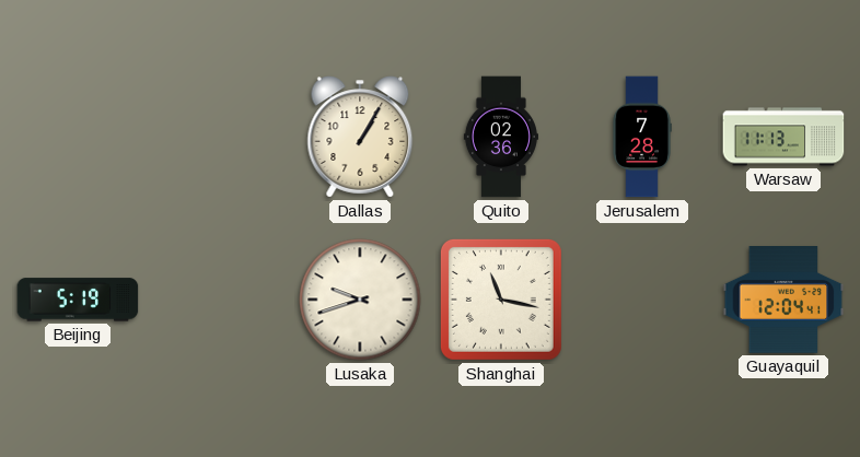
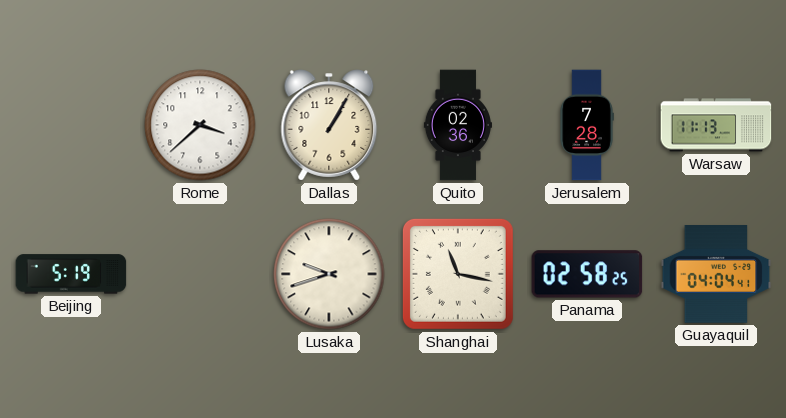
Rome: none -> 3:38
Panama: none -> 02:58
Guayaquil: 12:04 -> 04:04
